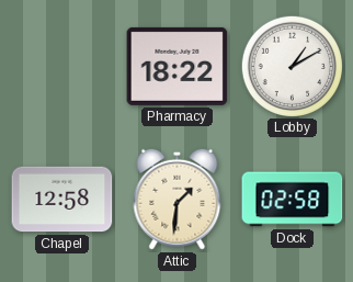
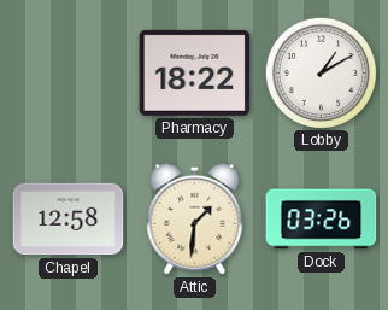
Dock: 02:58 -> 03:26
